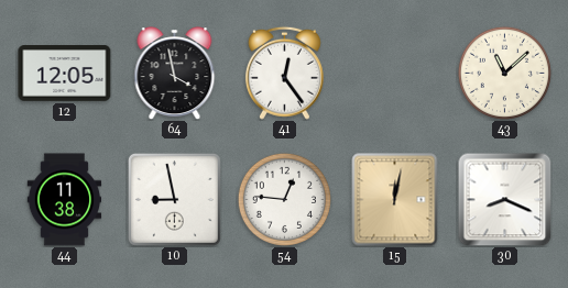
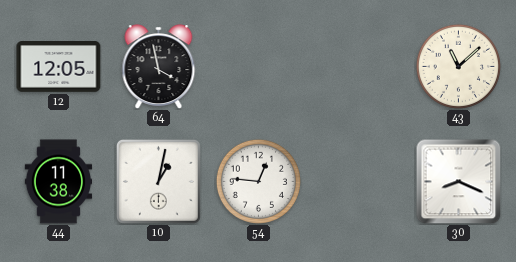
41: 12:24 -> none
10: 8:58 -> 1:02
15: 12:02 -> none
